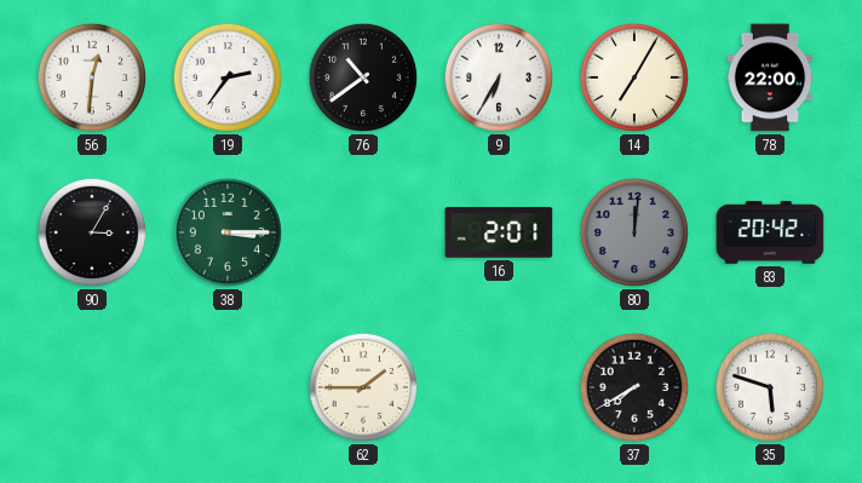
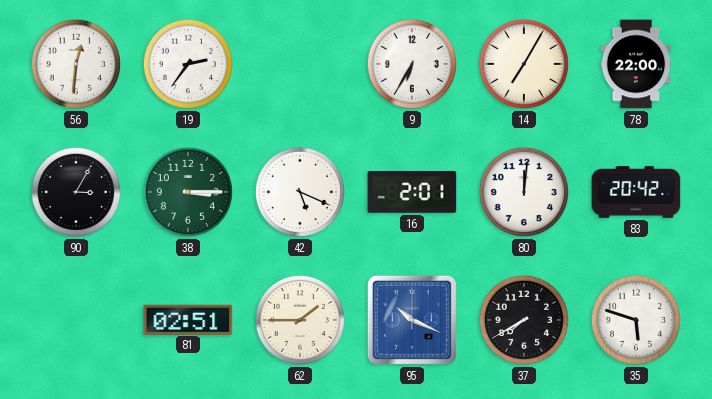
76: 10:39 -> none
42: none -> 5:19
80 dial: grey -> white
81: none -> 02:51
95: none -> 10:19
